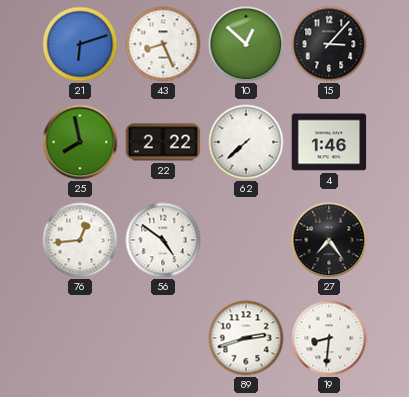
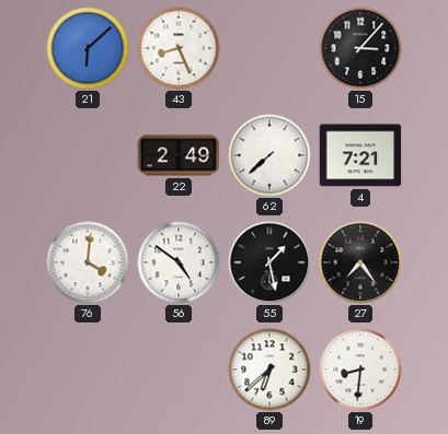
21: 6:12 -> 6:08
10: 12:52 -> none
25: 7:58 -> none
22: 2:22 -> 2:49
4: 1:46 -> 7:21
76: 12:44 -> 4:01
55: none -> 1:28
89: 2:42 -> 6:38
